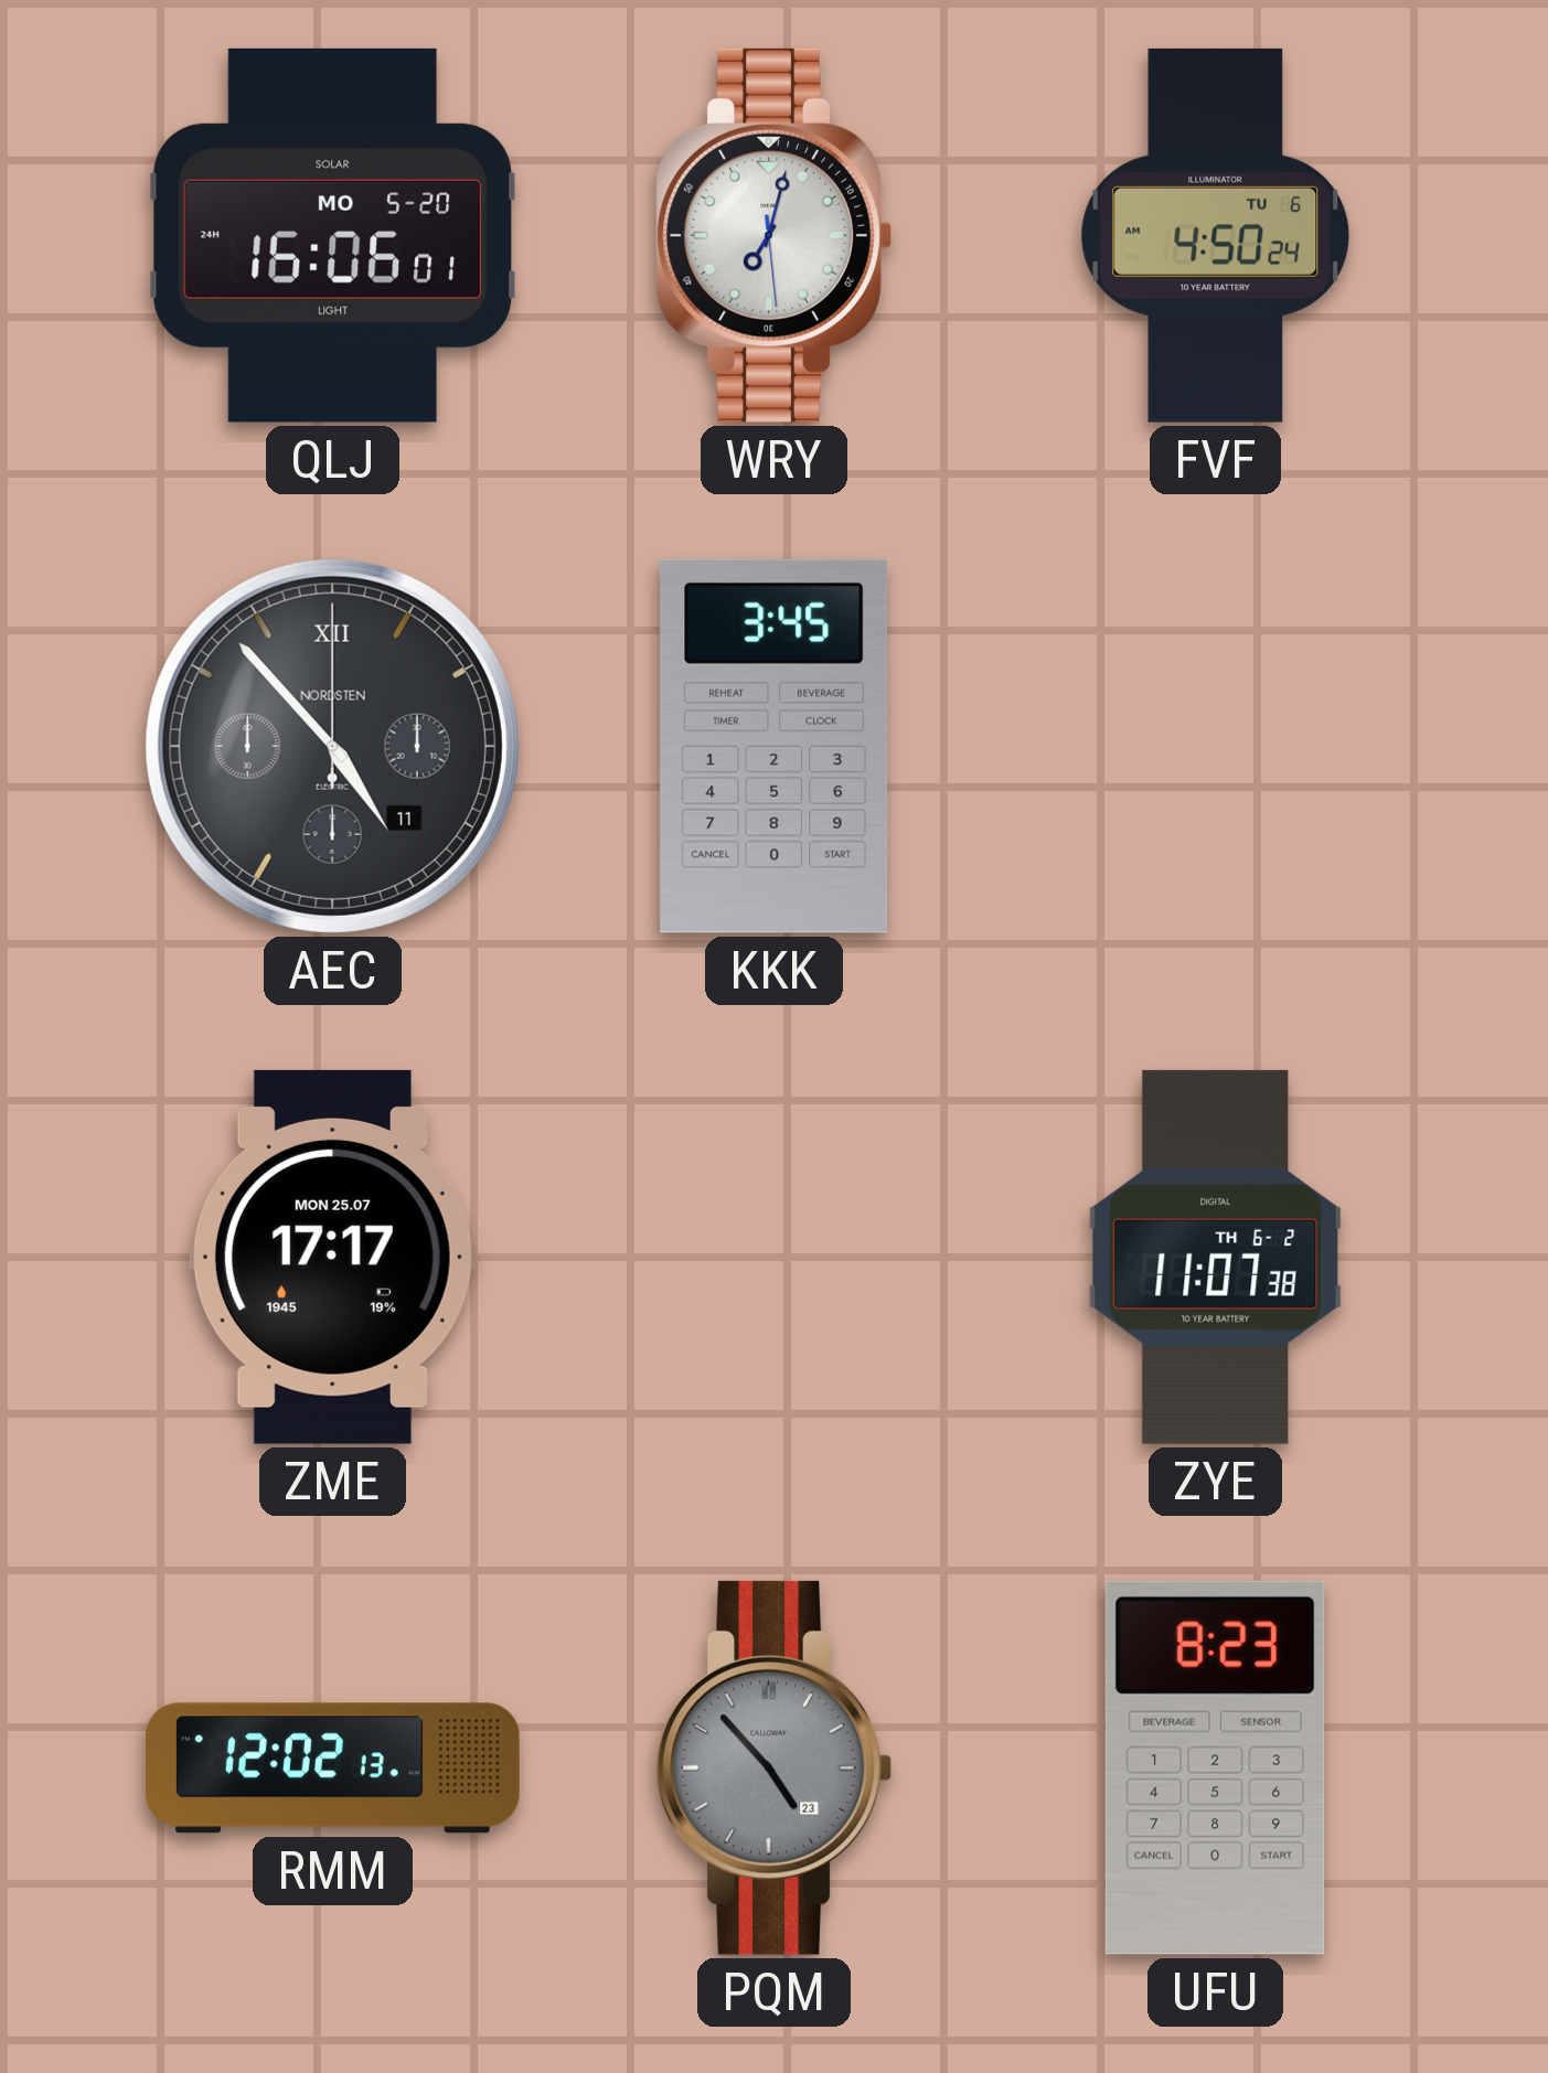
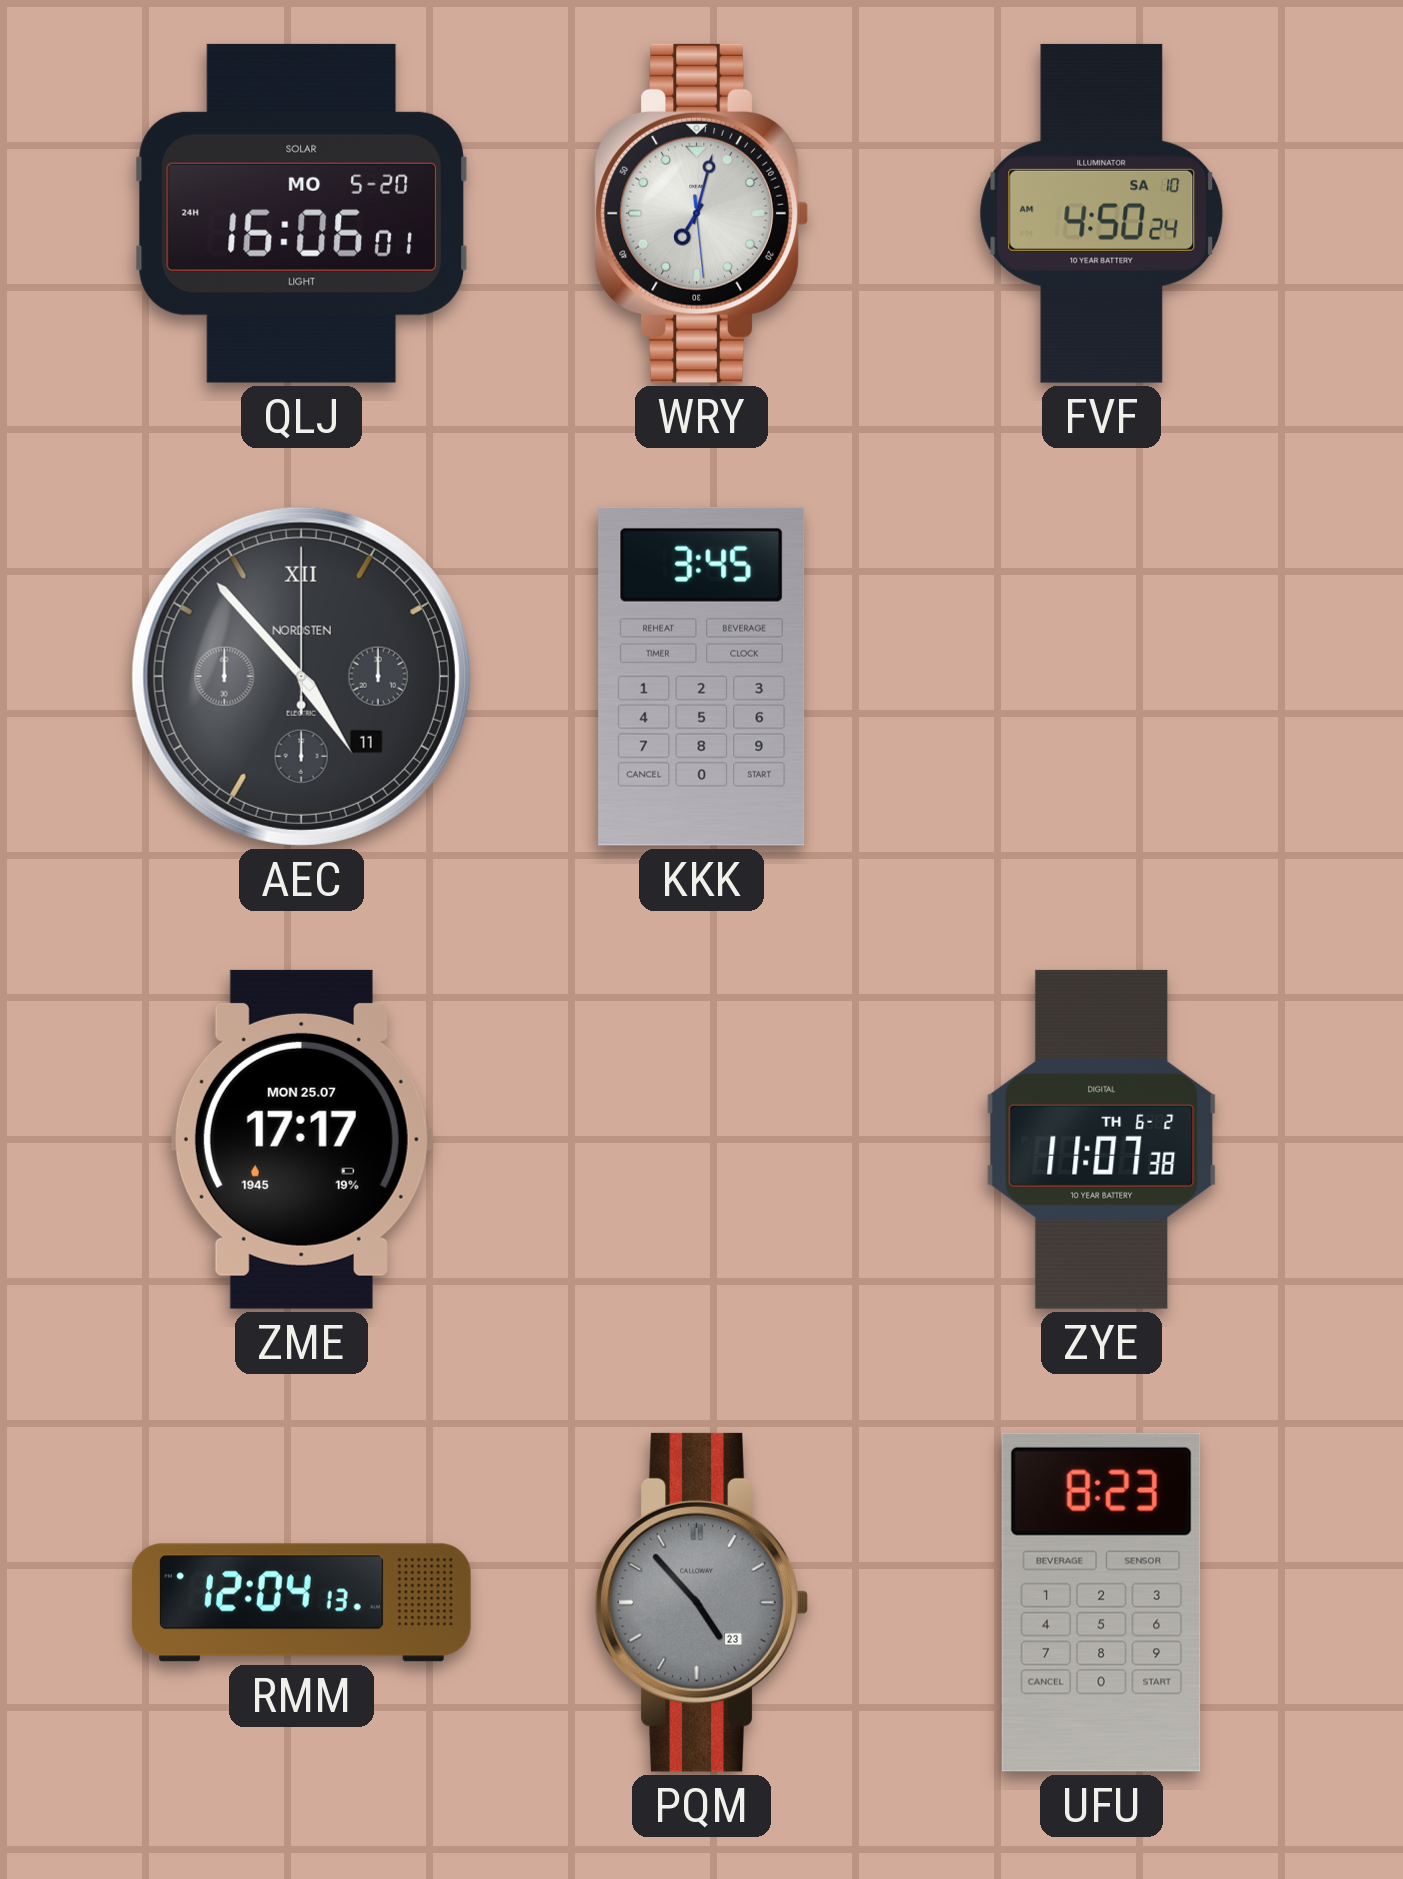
FVF date: TU 6 -> SA 10
RMM: 12:02 -> 12:04
